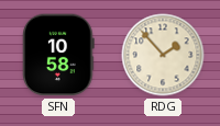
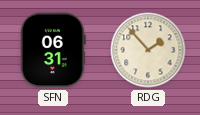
SFN: 10:58 -> 06:31
